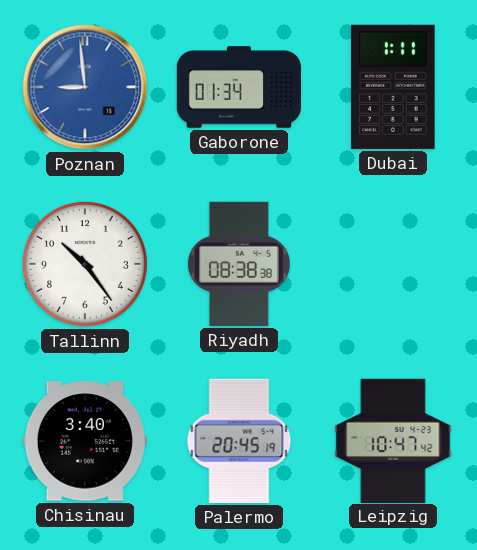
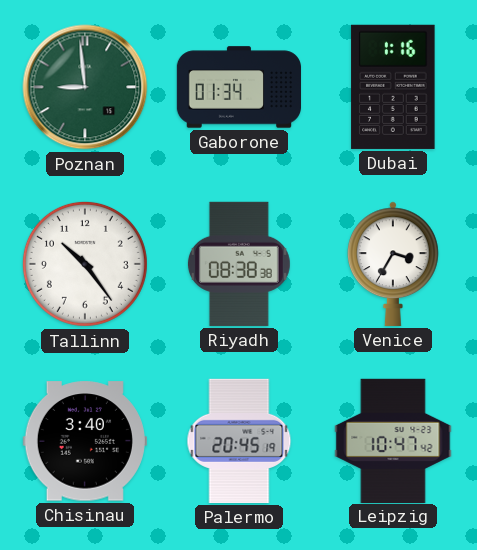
Poznan dial: blue -> green
Dubai: 1:11 -> 1:16
Venice: none -> 3:35
